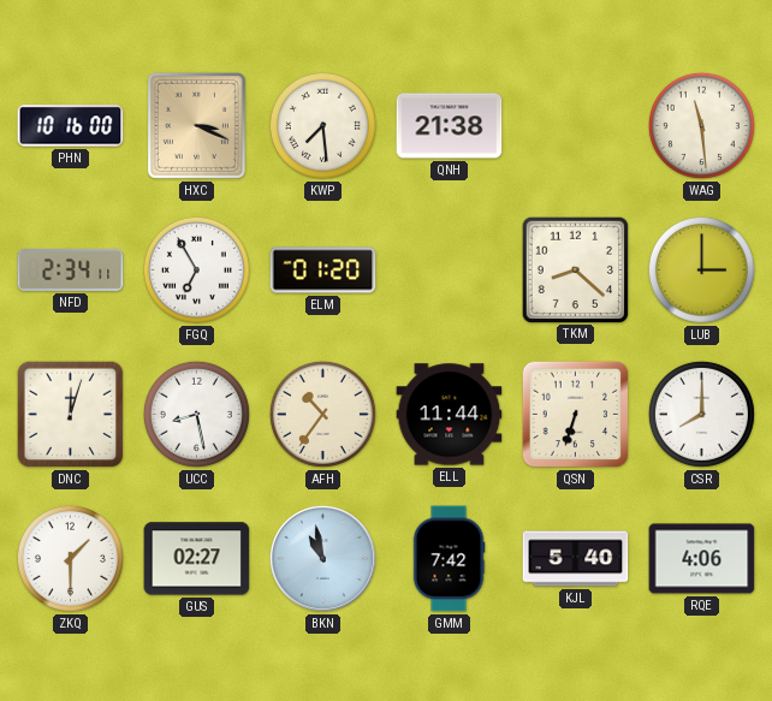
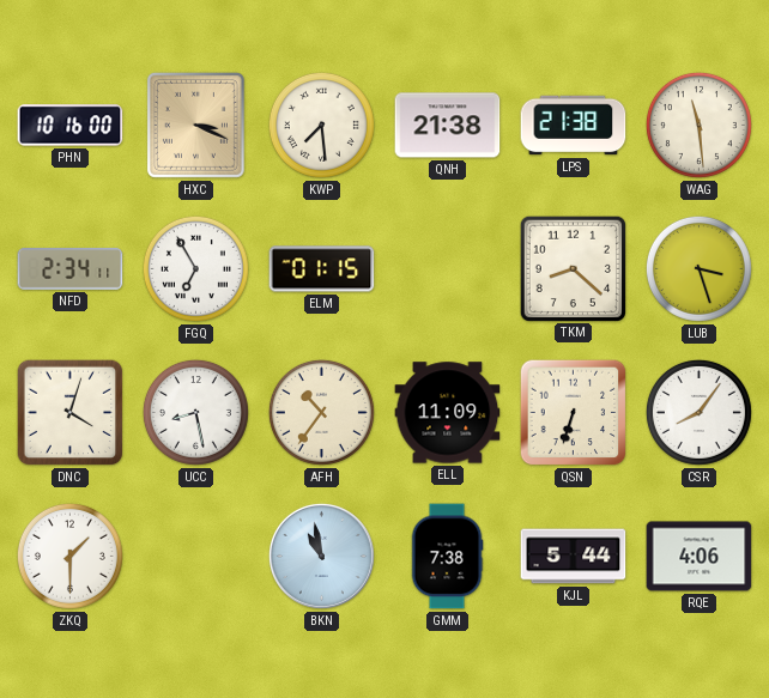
LPS: none -> 21:38
ELM: 01:20 -> 01:15
LUB: 3:00 -> 3:27
DNC: 12:03 -> 4:03
ELL: 11:44 -> 11:09
CSR: 8:00 -> 8:06
GUS: 02:27 -> none
GMM: 7:42 -> 7:38
KJL: 5:40 -> 5:44
